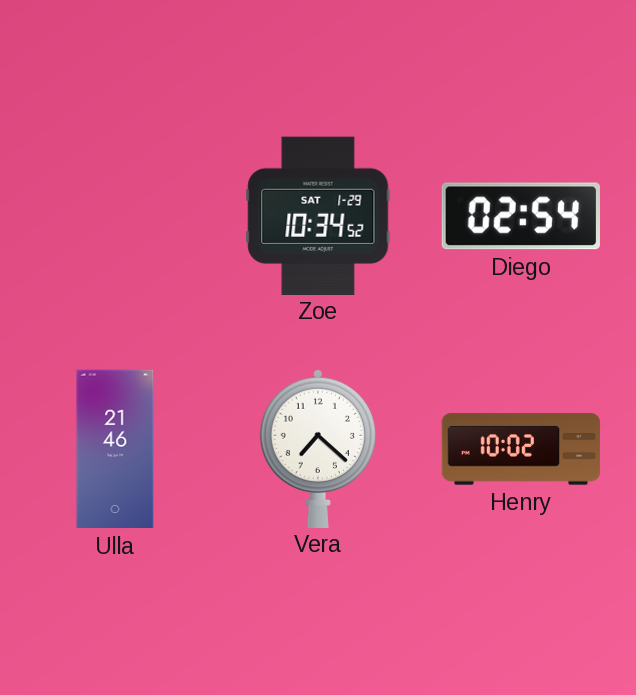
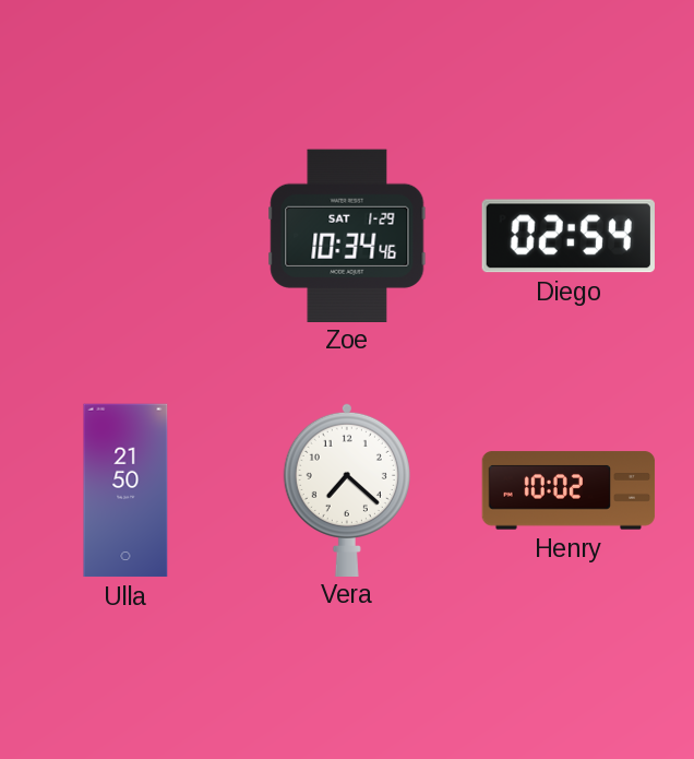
Zoe: 10:34:52 -> 10:34:46
Ulla: 21:46 -> 21:50
